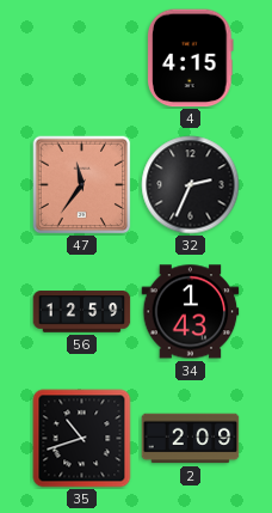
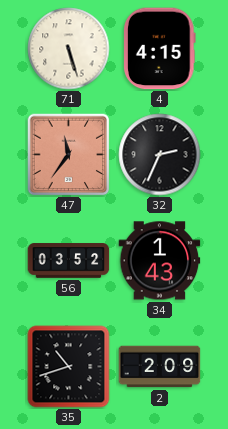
71: none -> 5:27
56: 12:59 -> 03:52
